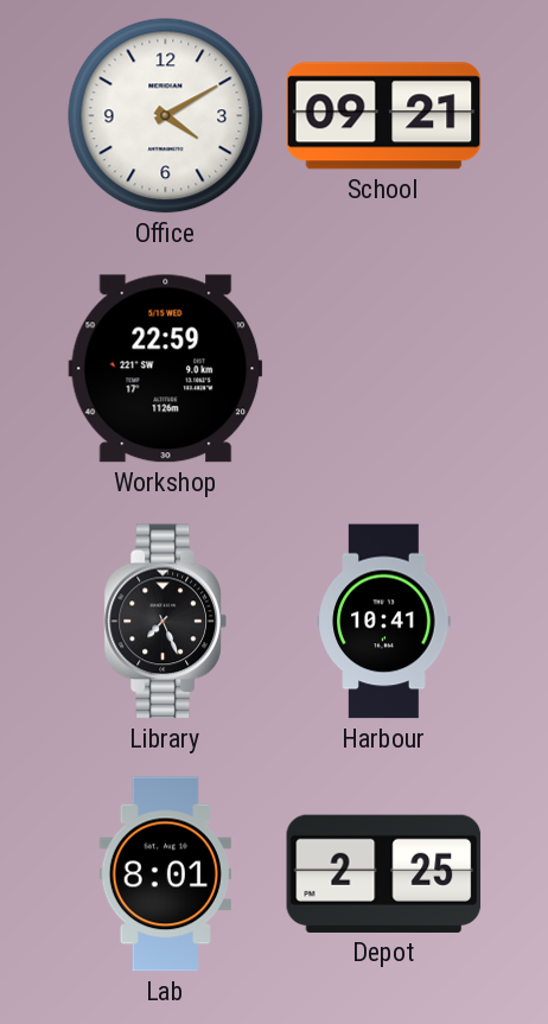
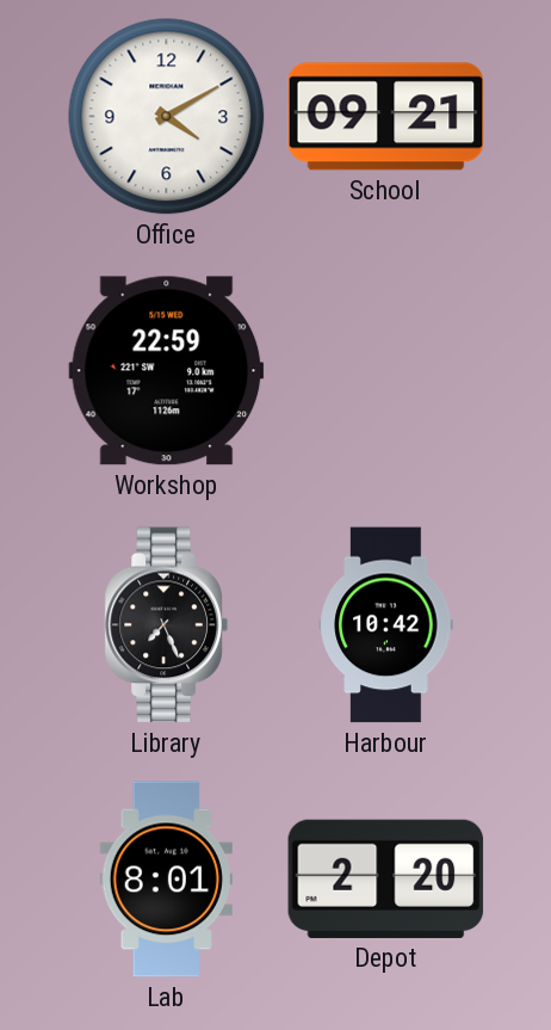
Harbour: 10:41 -> 10:42
Depot: 2:25 -> 2:20
